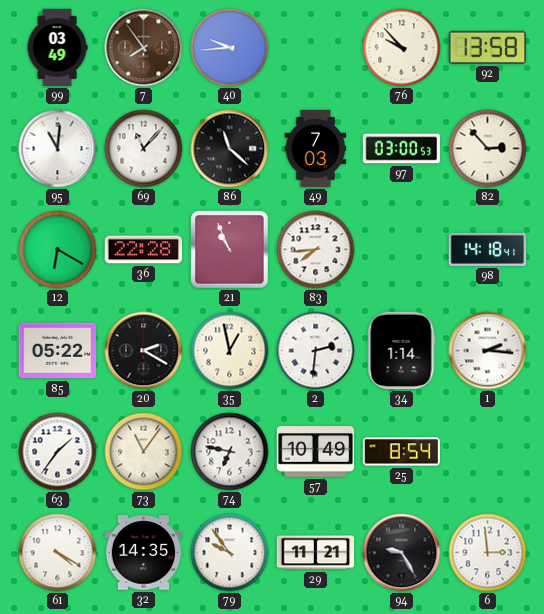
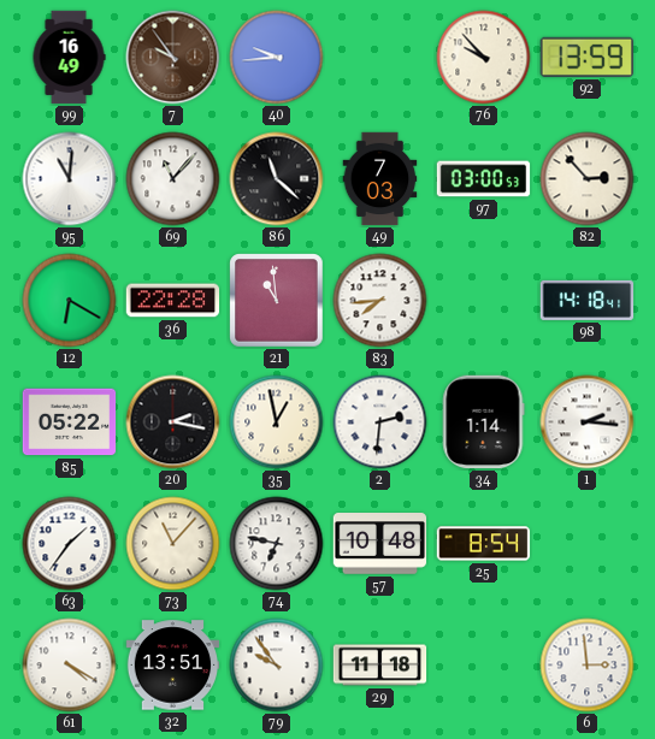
99: 03:49 -> 16:49
7: 7:54 -> 9:54
92: 13:58 -> 13:59
21: 10:56 -> 10:59
20: 2:20 -> 2:17
73: 11:06 -> 11:07
57: 10:49 -> 10:48
32: 14:35 -> 13:51
29: 11:21 -> 11:18
94: 9:25 -> none
